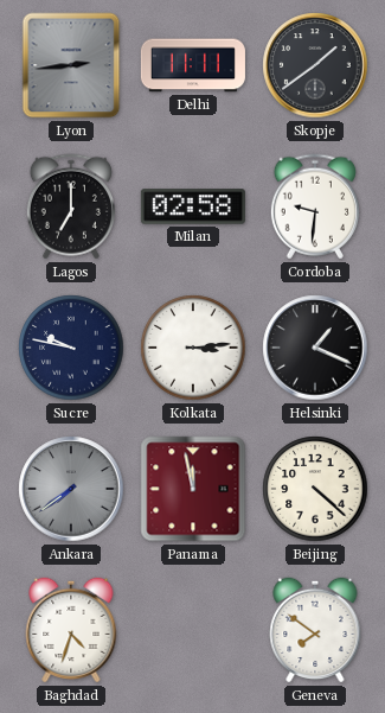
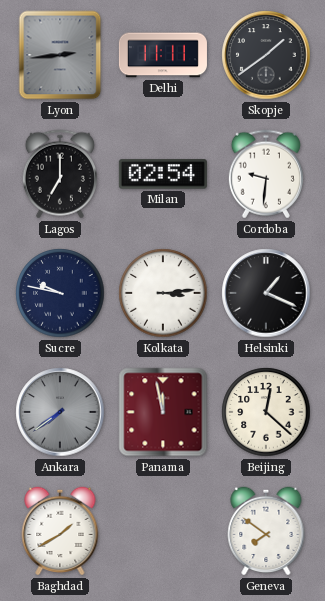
Milan: 02:58 -> 02:54
Beijing: 4:22 -> 12:22
Baghdad: 4:33 -> 1:40
